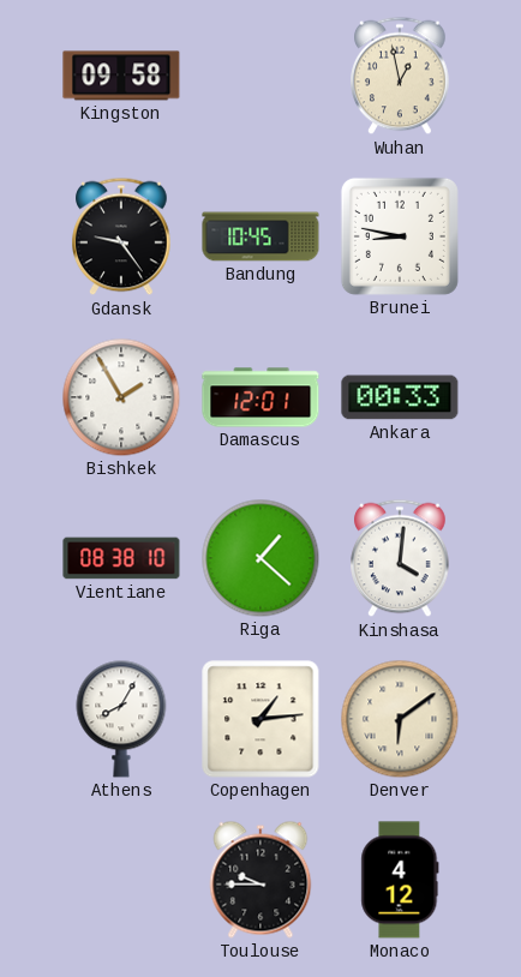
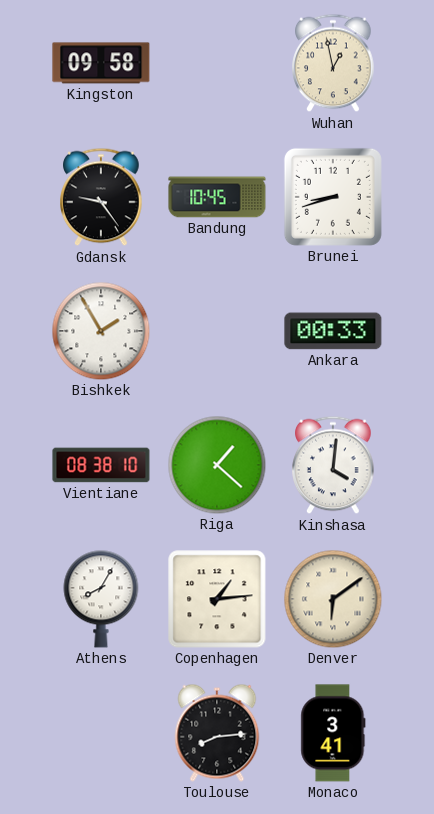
Brunei: 8:47 -> 8:42
Damascus: 12:01 -> none
Toulouse: 9:45 -> 8:14
Monaco: 4:12 -> 3:41
